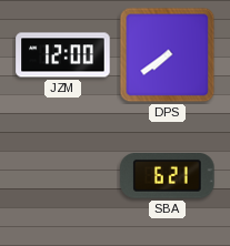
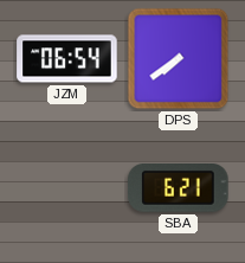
JZM: 12:00 -> 06:54
